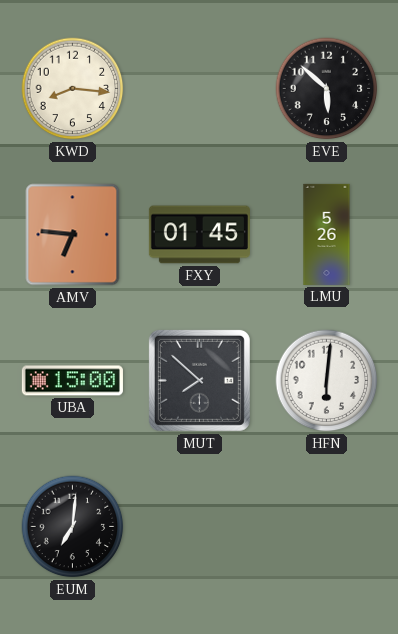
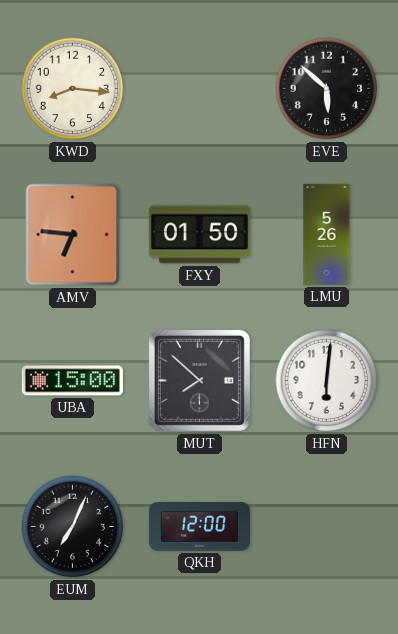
FXY: 01:45 -> 01:50
EUM: 7:01 -> 7:04
QKH: none -> 12:00
